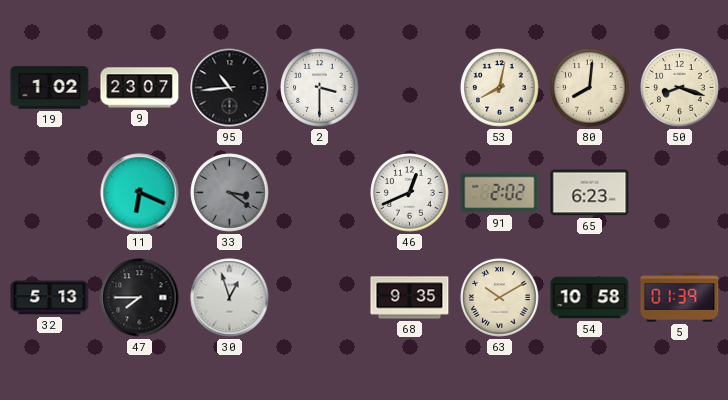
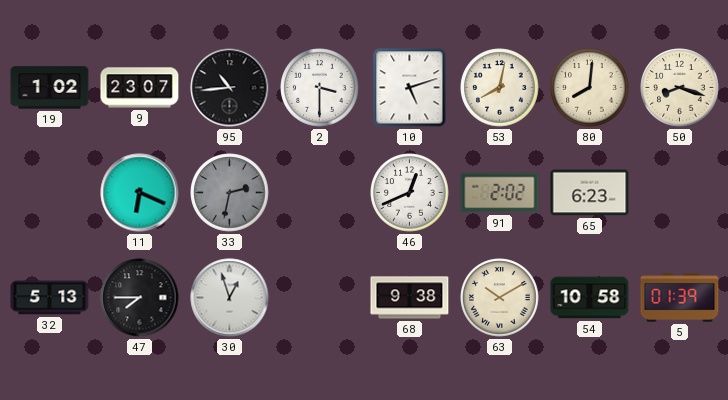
10: none -> 5:12
33: 3:21 -> 2:32
68: 9:35 -> 9:38
